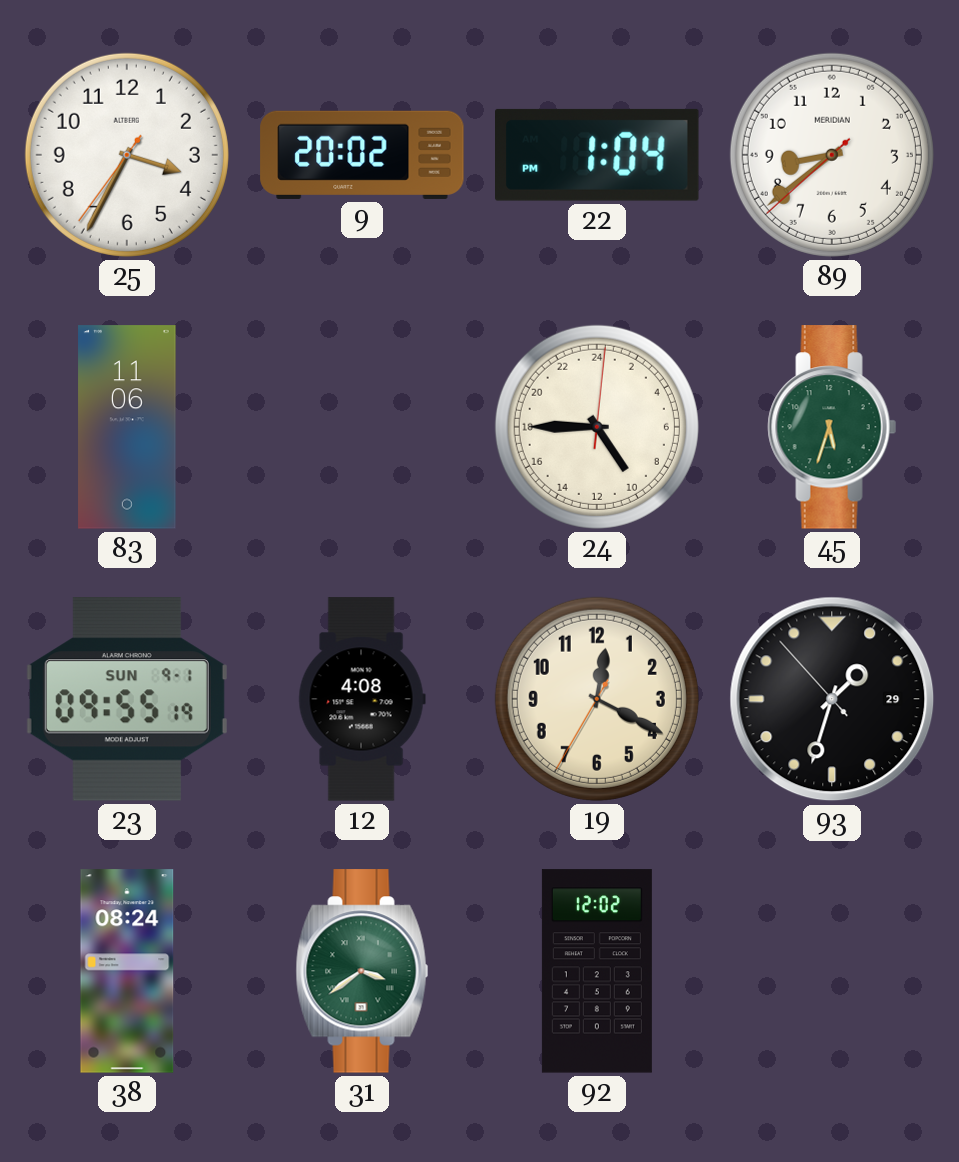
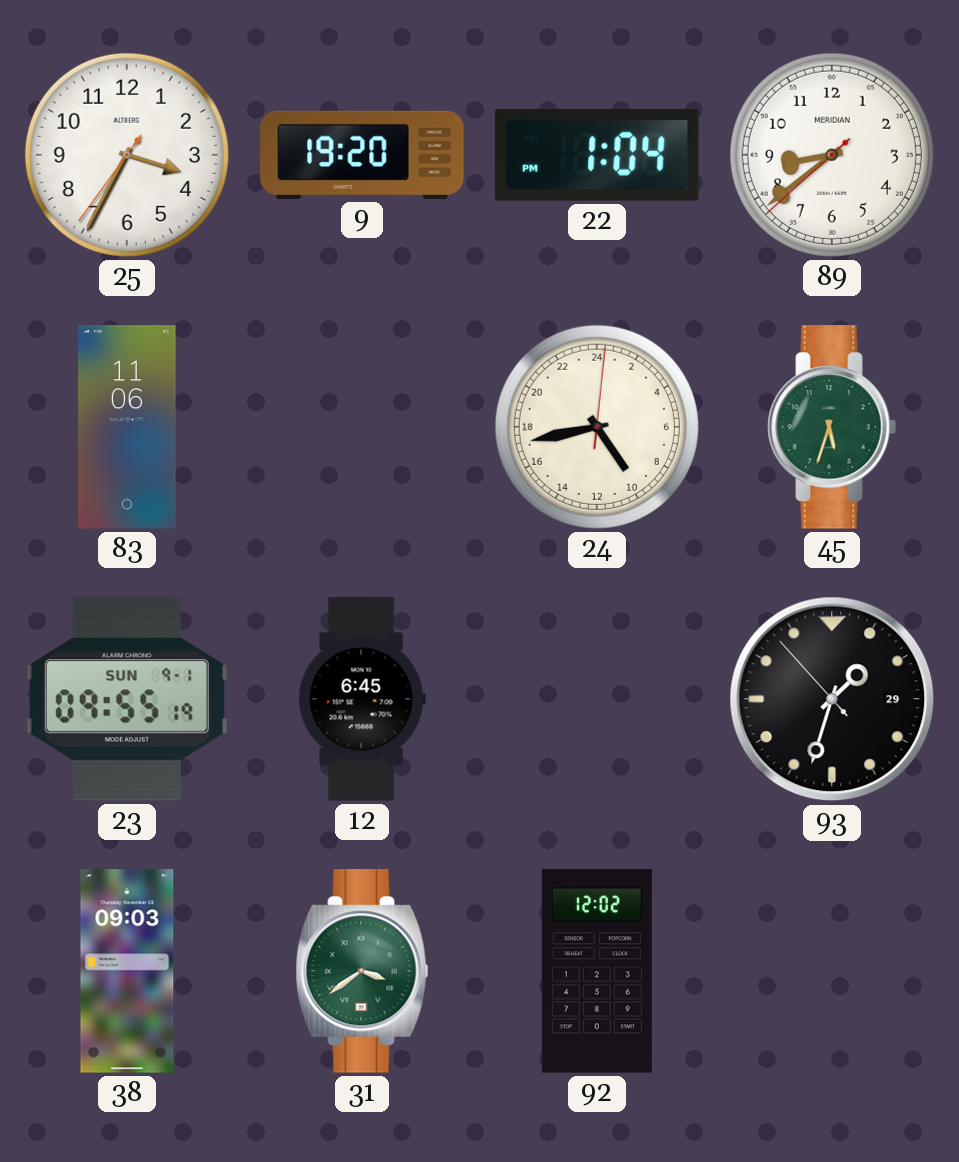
9: 20:02 -> 19:20
24: 9:45 -> 9:43
12: 4:08 -> 6:45
19: 12:19 -> none
38: 08:24 -> 09:03
